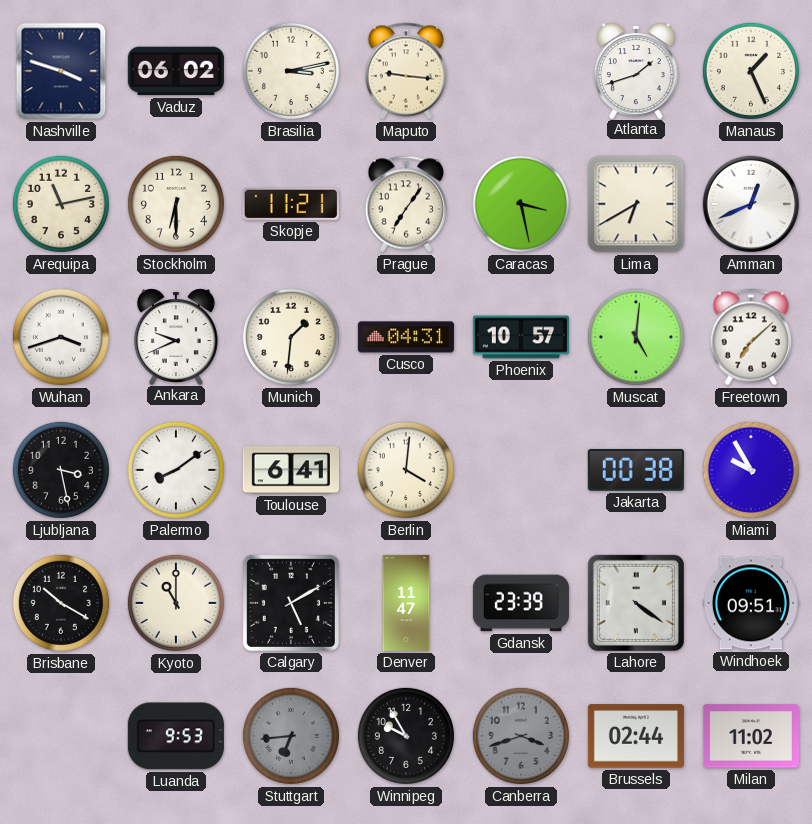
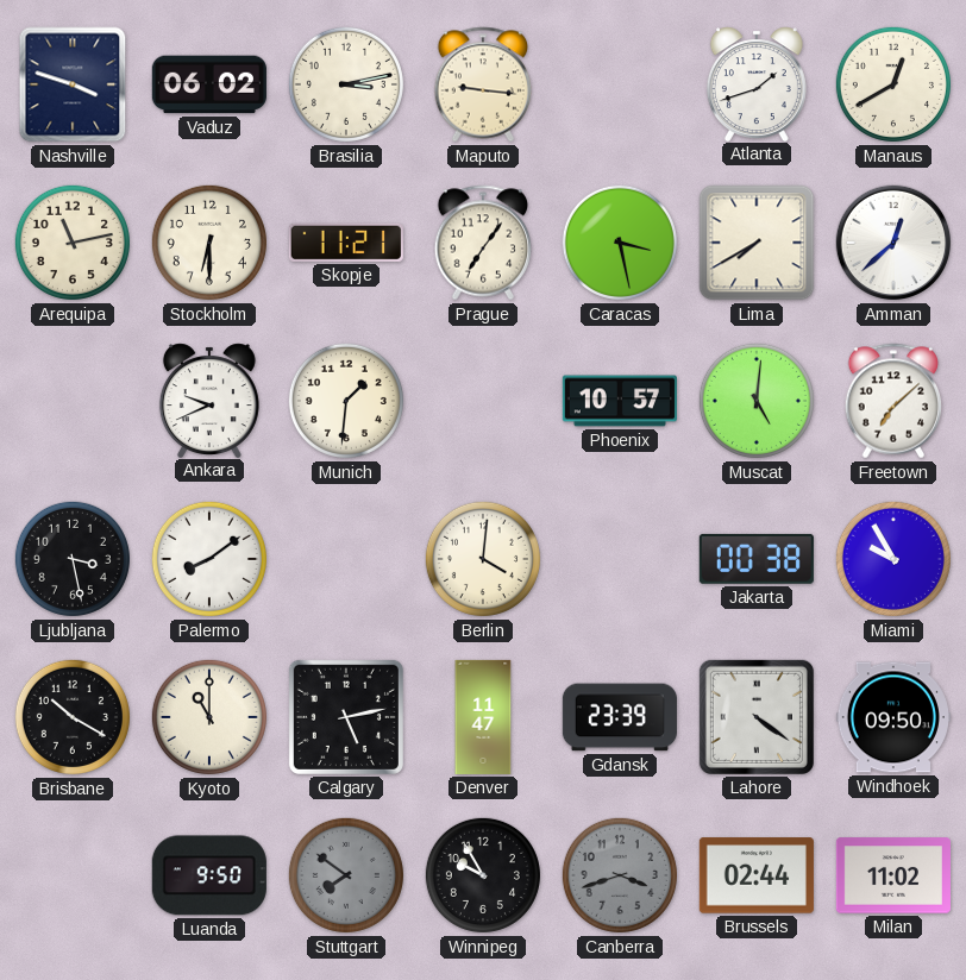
Manaus: 1:26 -> 12:40
Lima: 6:40 -> 7:40
Amman: 12:41 -> 12:38
Wuhan: 3:42 -> none
Cusco: 04:31 -> none
Toulouse: 6:41 -> none
Calgary: 5:10 -> 5:13
Windhoek: 09:51 -> 09:50
Luanda: 9:53 -> 9:50
Stuttgart: 6:44 -> 7:51
